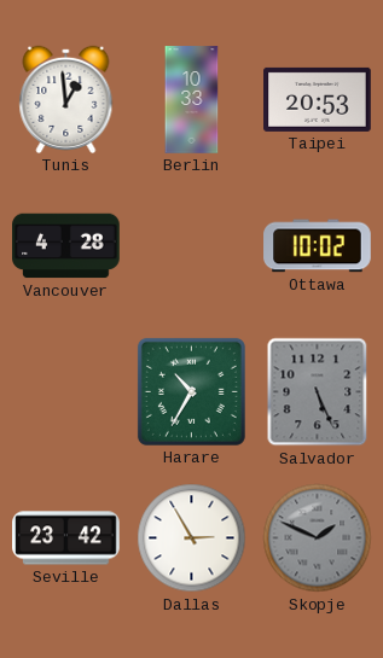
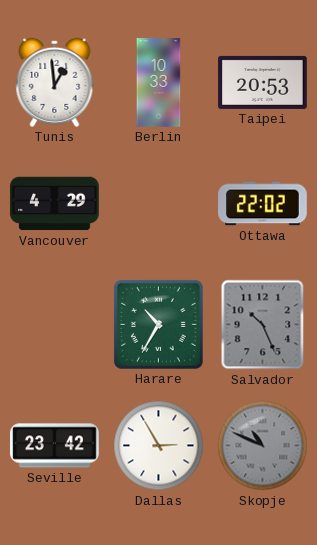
Vancouver: 4:28 -> 4:29
Ottawa: 10:02 -> 22:02
Salvador: 5:26 -> 10:26
Skopje: 1:49 -> 10:49
